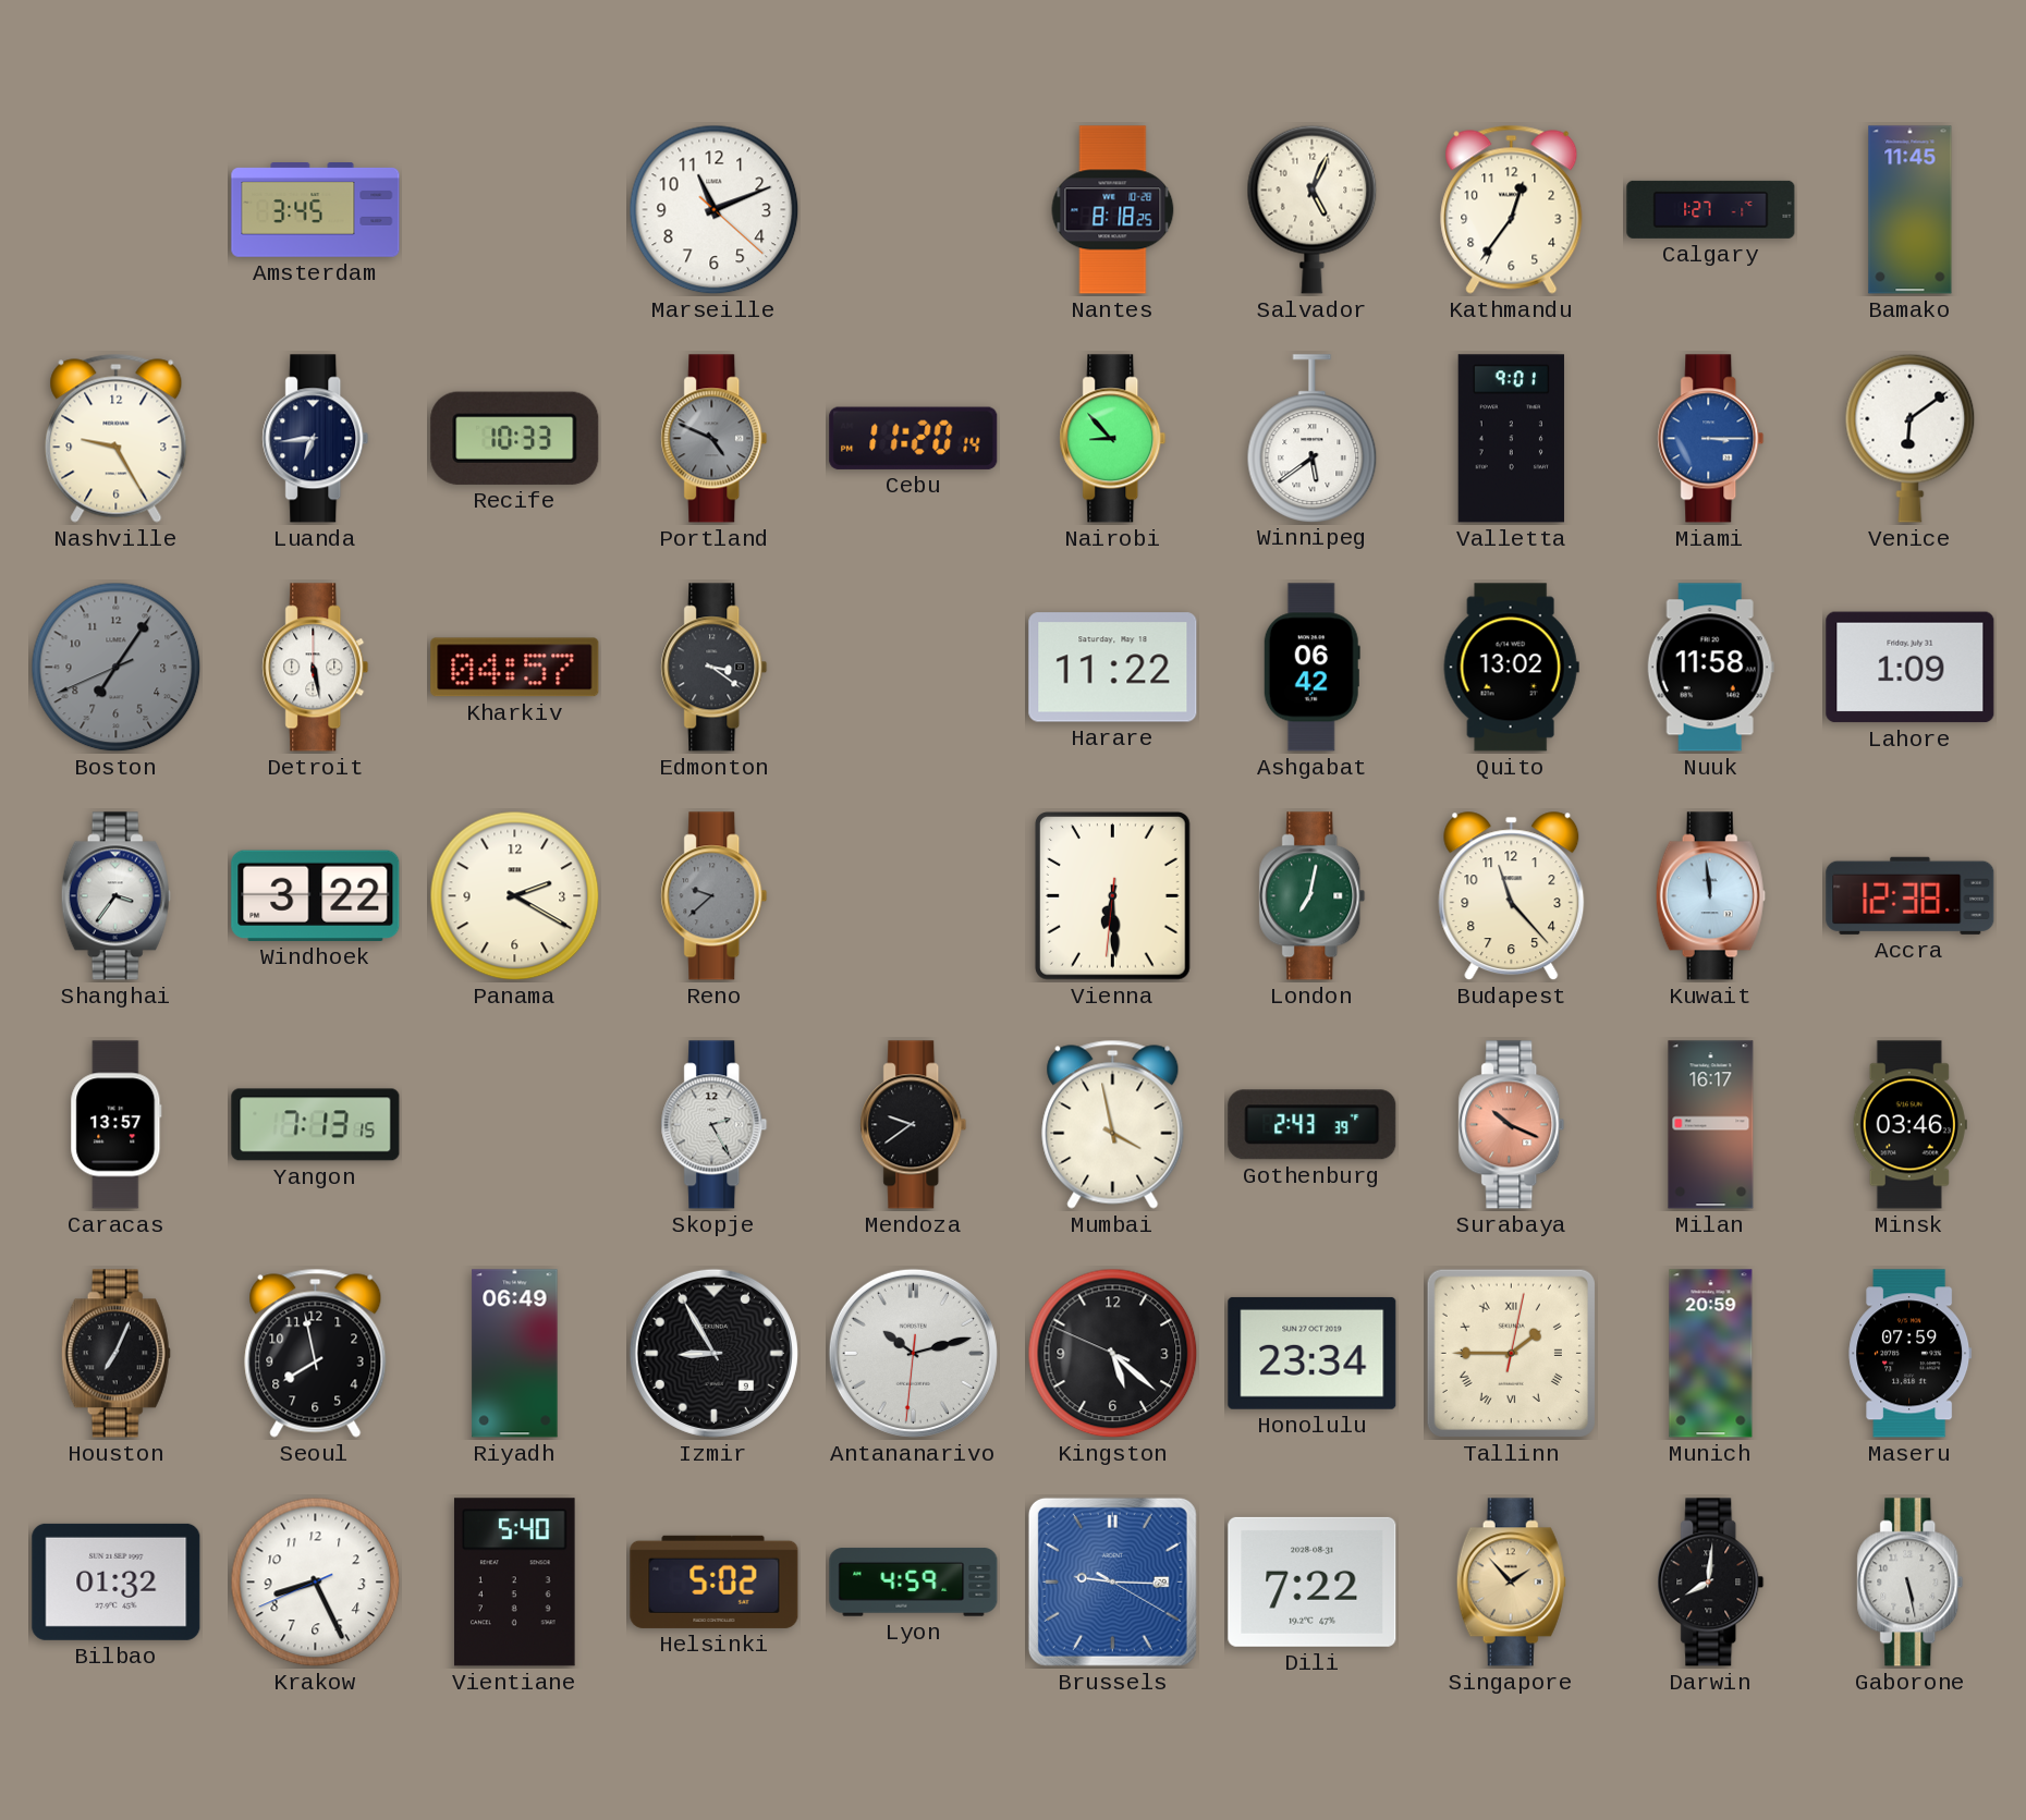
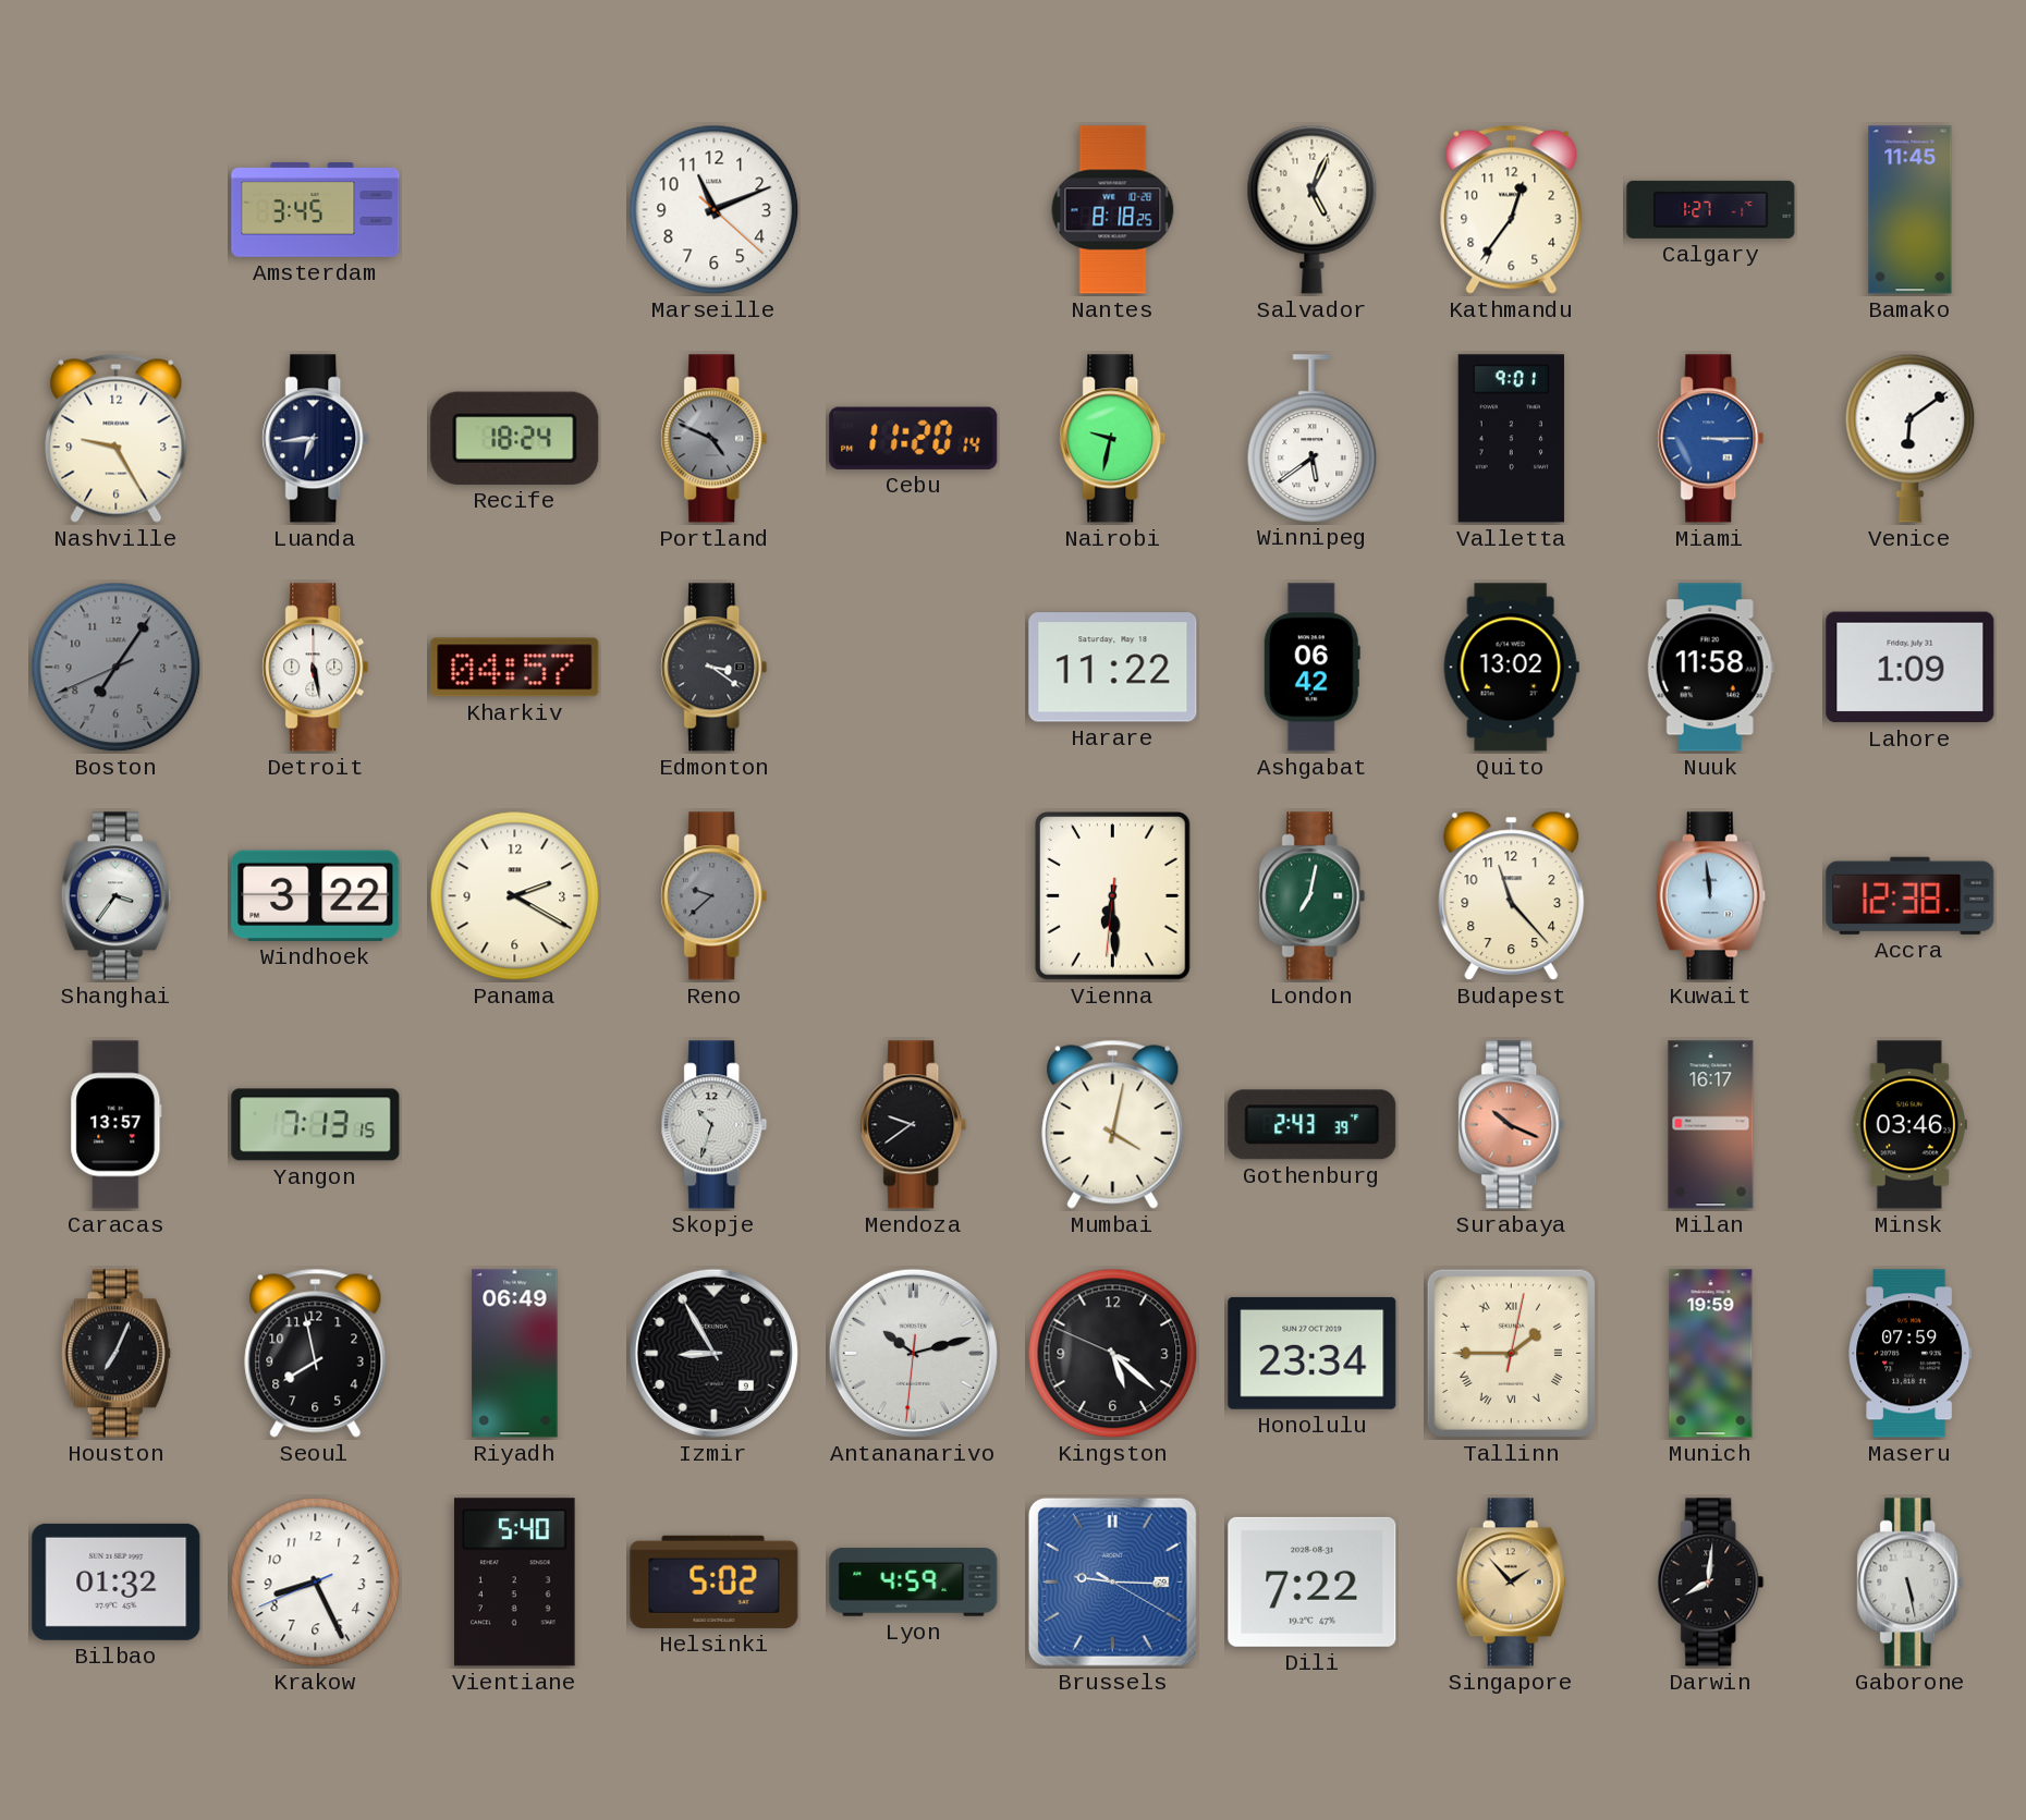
Recife: 10:33 -> 18:24
Nairobi: 8:53 -> 9:32
Skopje: 2:25 -> 10:33
Mumbai: 3:58 -> 4:02
Munich: 20:59 -> 19:59
